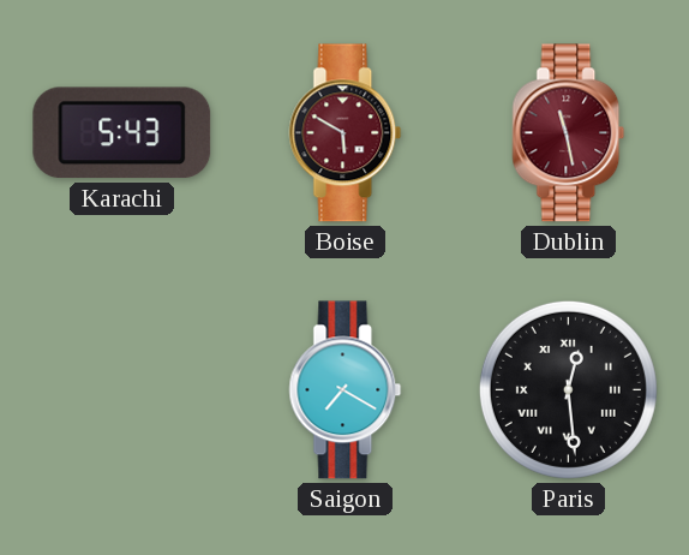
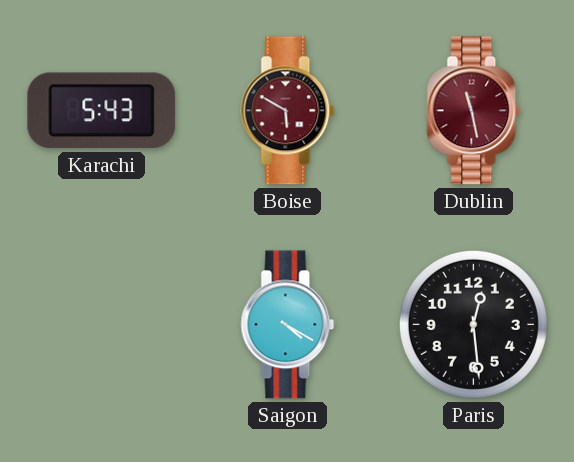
Saigon: 7:20 -> 4:20
Paris numerals: Roman -> Arabic
